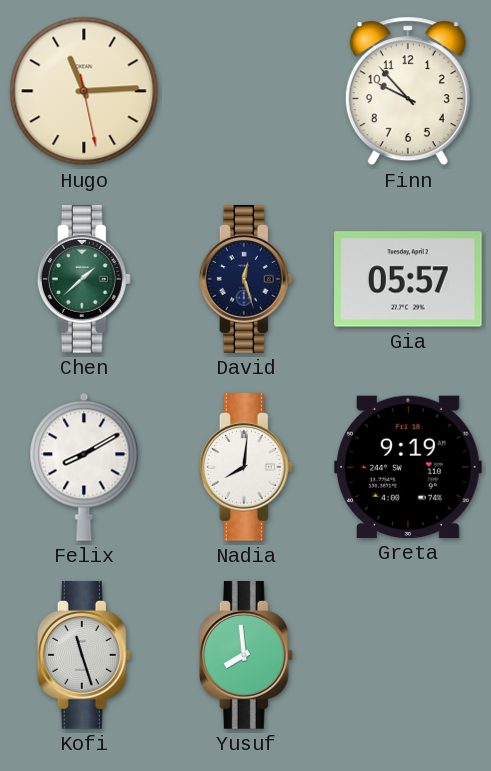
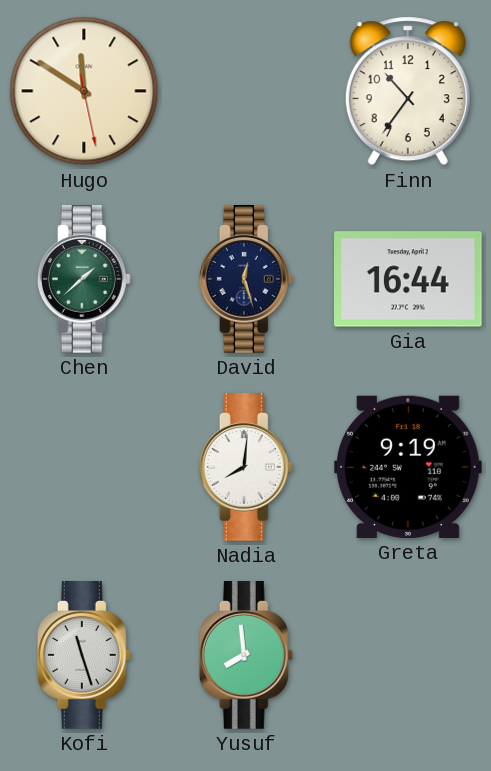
Hugo: 11:14 -> 11:50
Finn: 9:53 -> 10:36
Gia: 05:57 -> 16:44
Felix: 8:10 -> none
